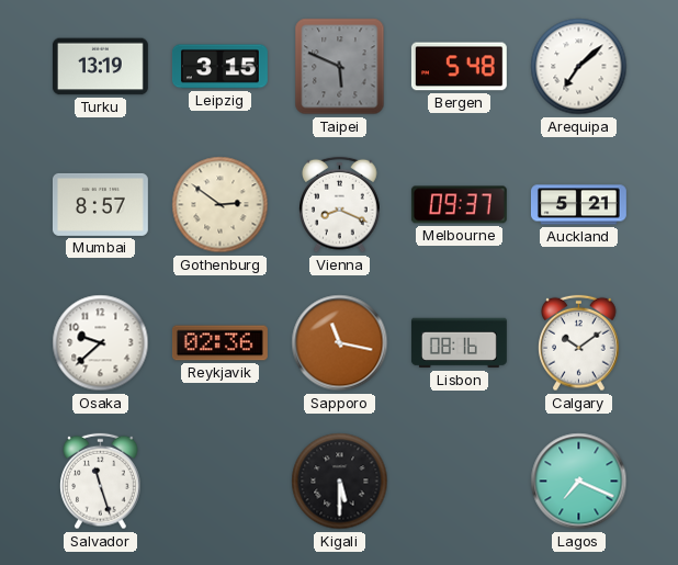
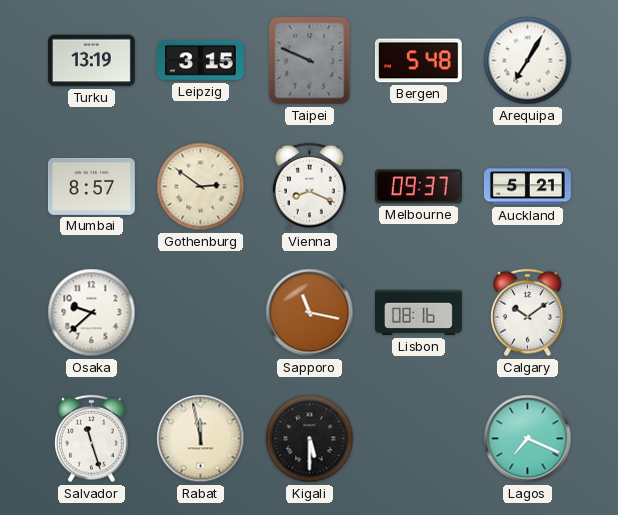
Taipei: 5:49 -> 9:49
Arequipa: 7:08 -> 7:05
Reykjavik: 02:36 -> none
Rabat: none -> 11:58
